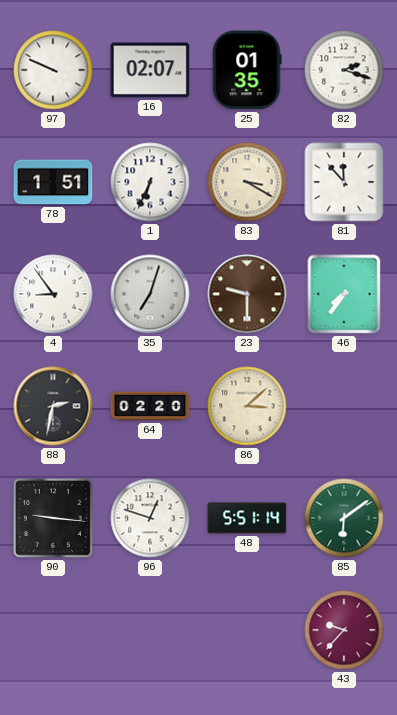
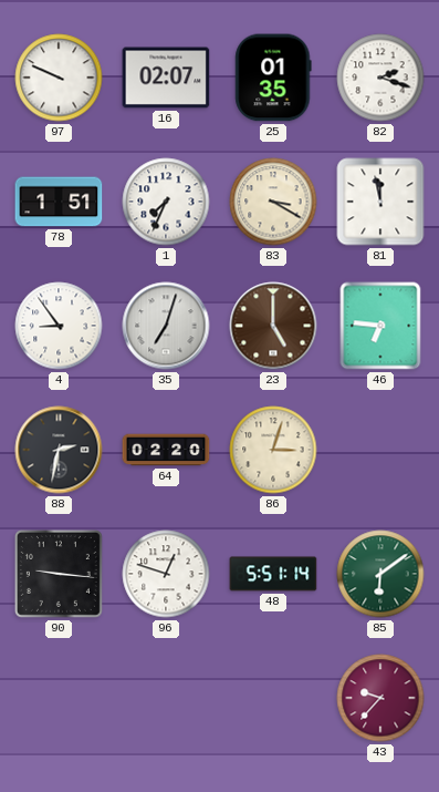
1: 6:34 -> 7:34
81: 11:53 -> 11:58
23: 9:30 -> 5:00
46: 7:36 -> 6:46
86: 3:08 -> 3:03
